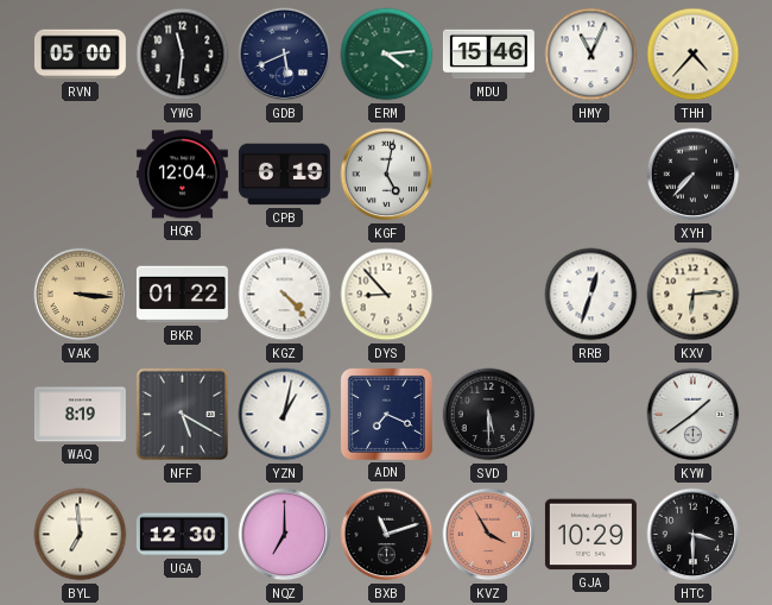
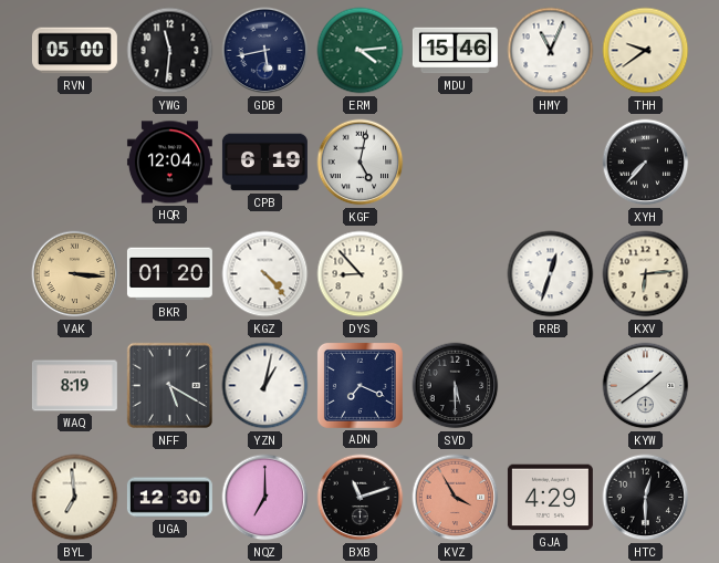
GDB: 5:41 -> 5:43
THH: 4:37 -> 9:39
BKR: 01:22 -> 01:20
GJA: 10:29 -> 4:29
HTC: 3:30 -> 12:30
